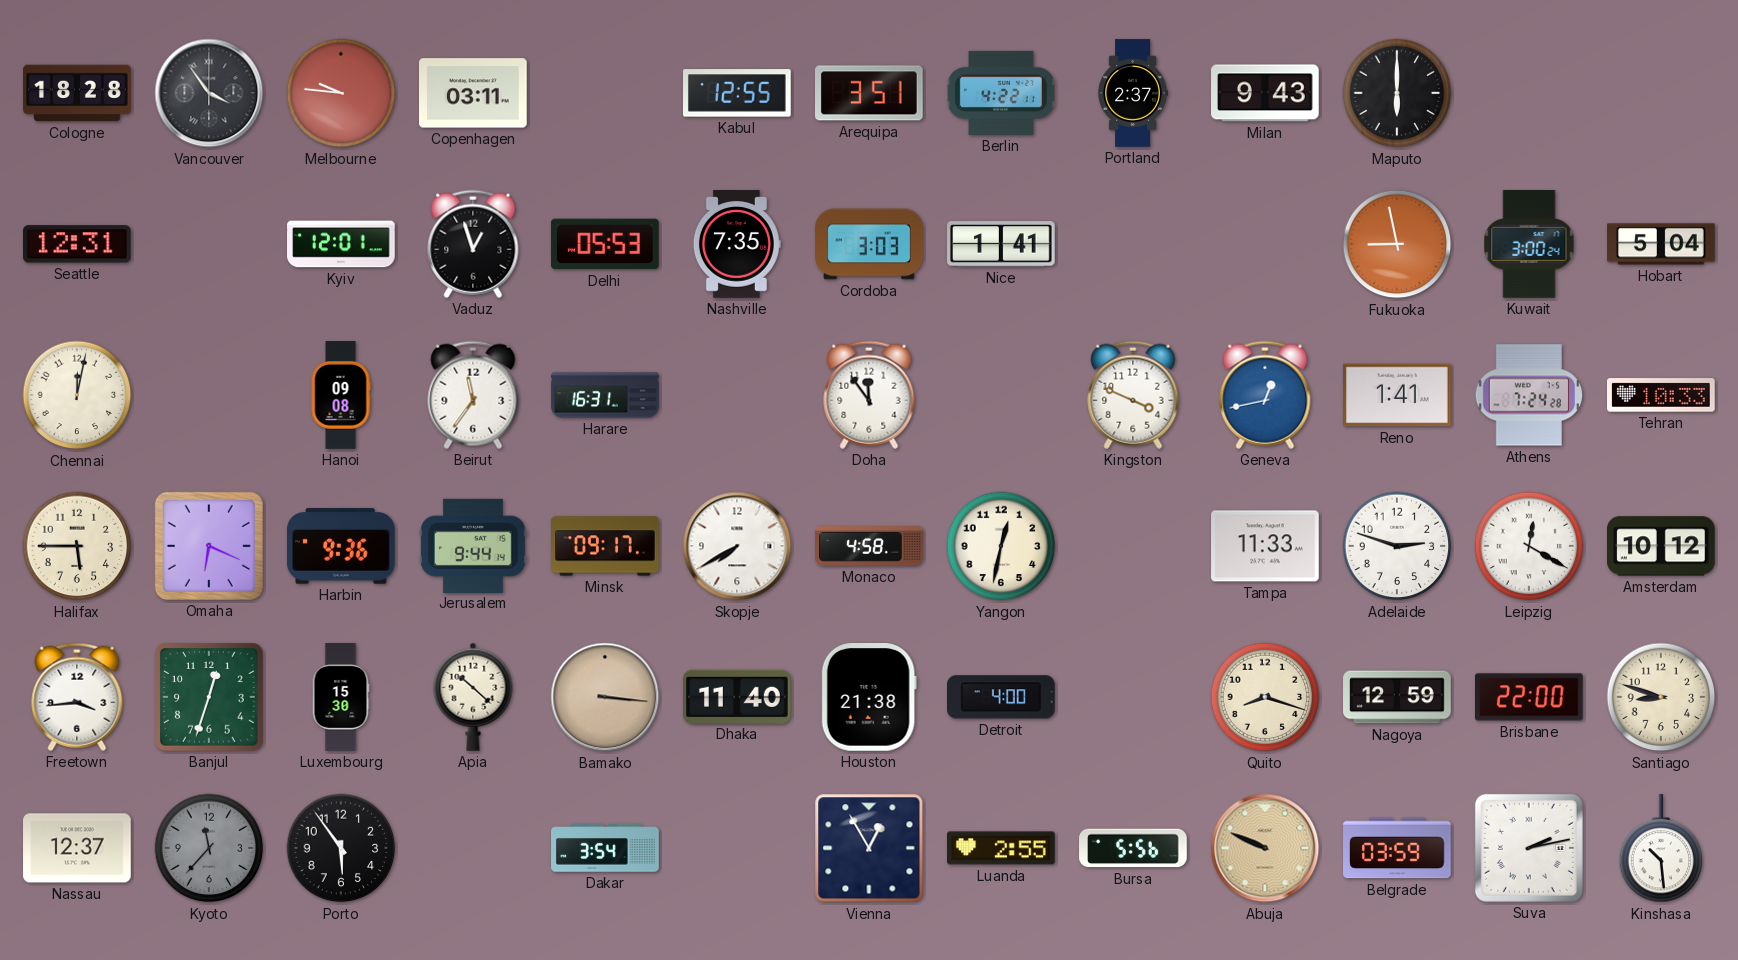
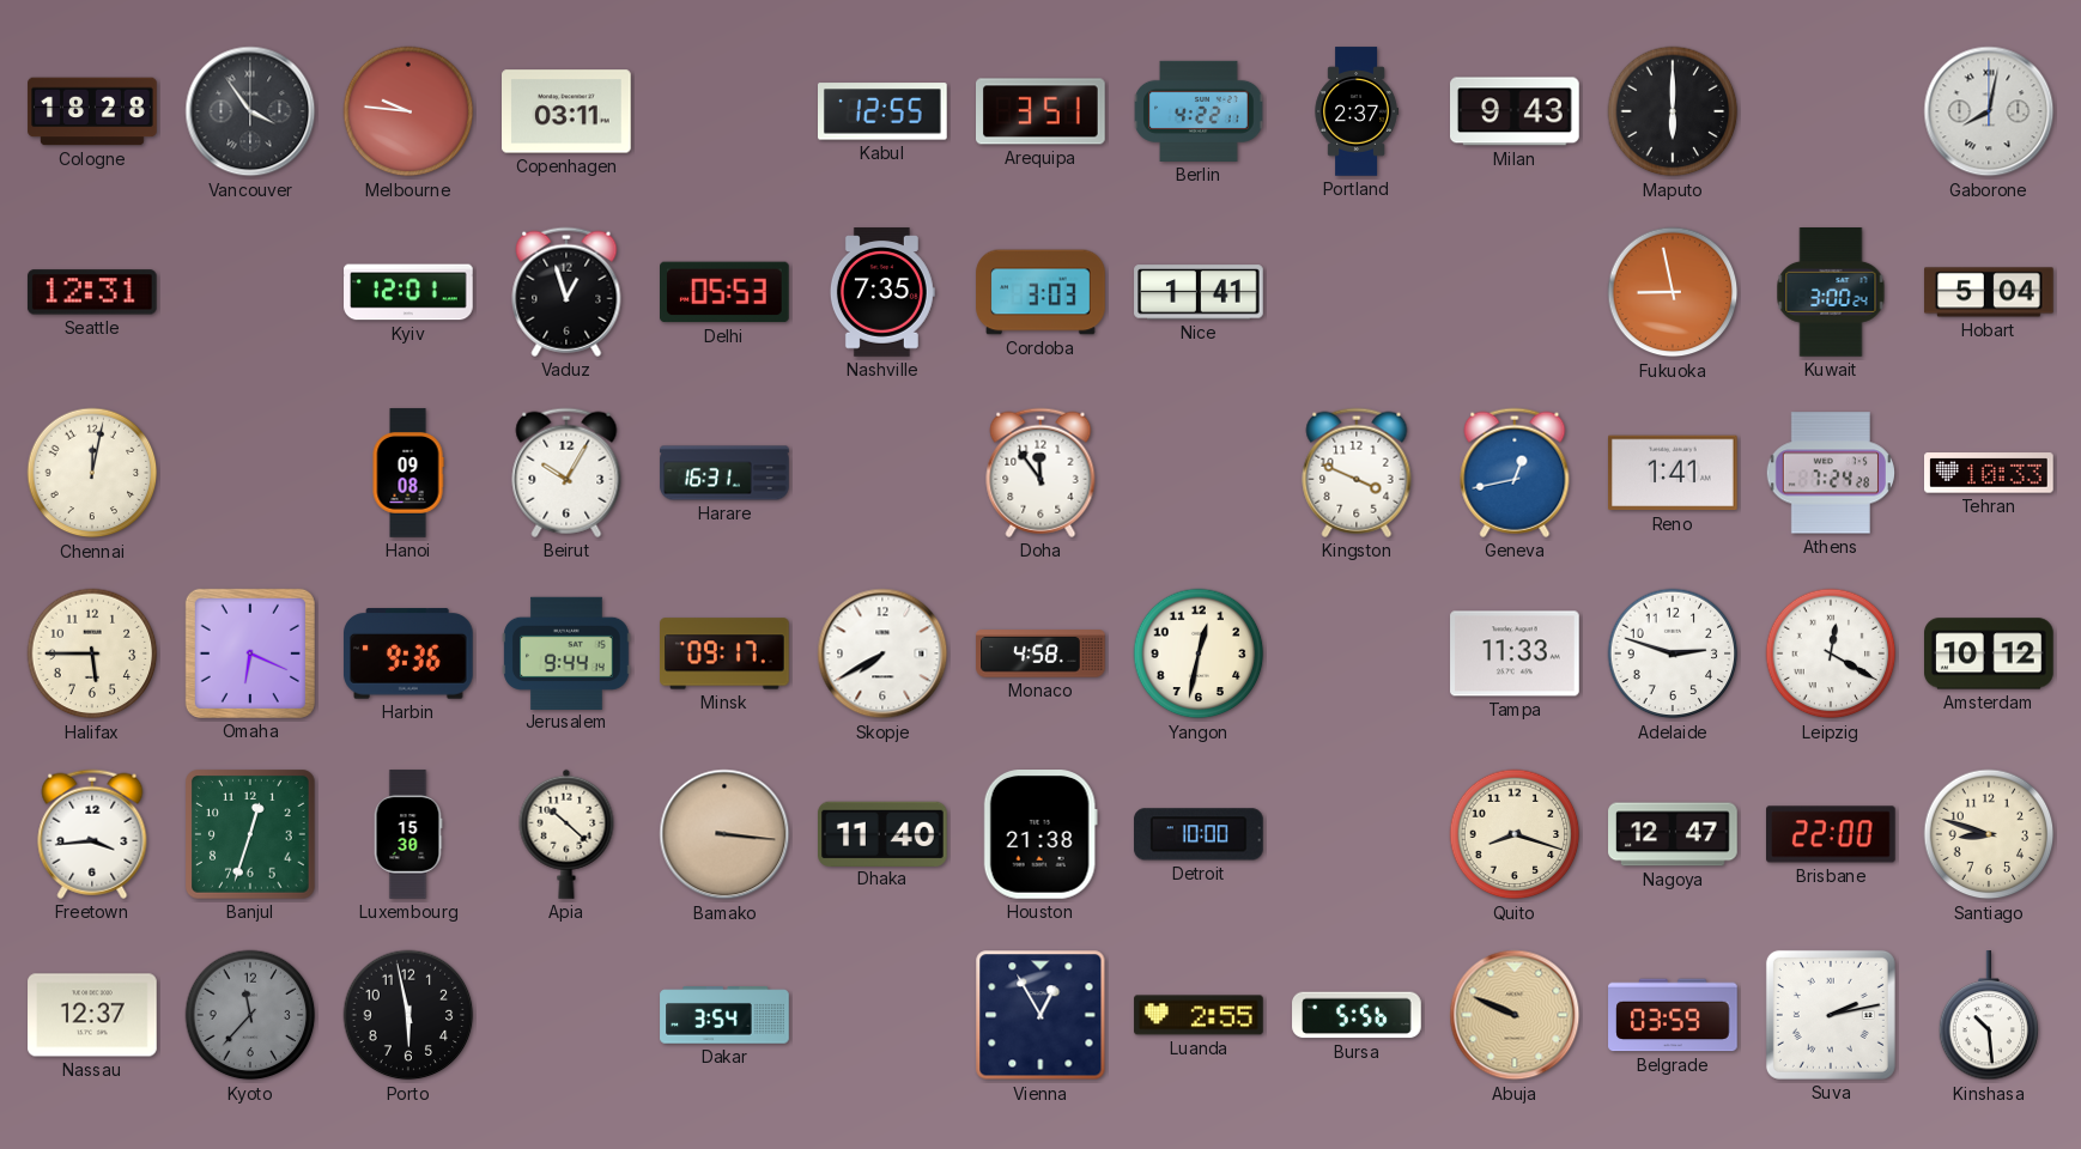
Gaborone: none -> 8:02
Beirut: 11:36 -> 10:05
Detroit: 4:00 -> 10:00
Nagoya: 12:59 -> 12:47
Porto: 5:54 -> 5:58
